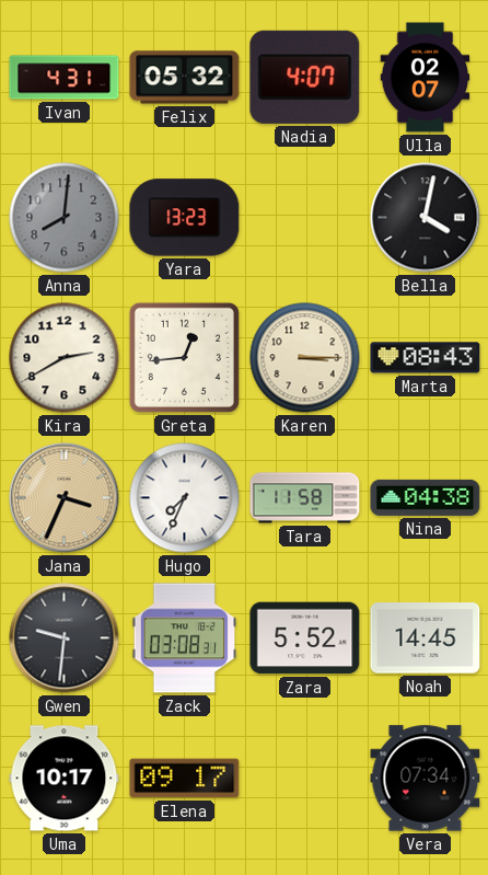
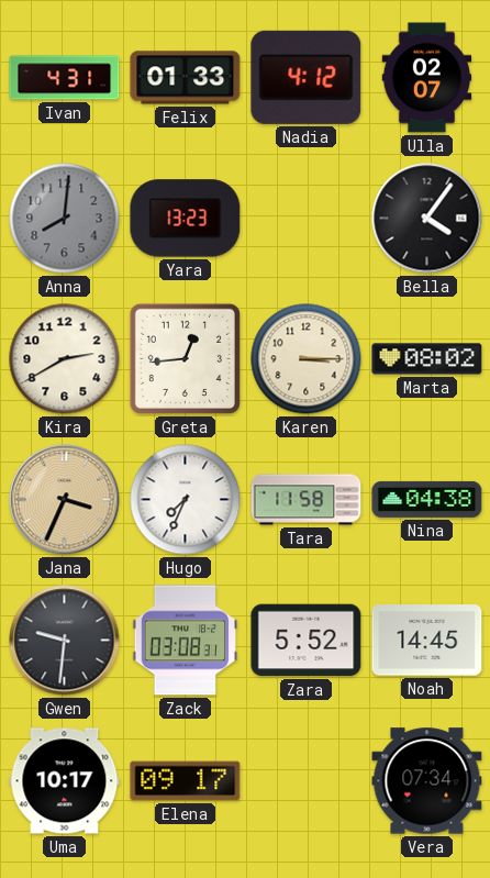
Felix: 05:32 -> 01:33
Nadia: 4:07 -> 4:12
Bella: 4:02 -> 4:06
Marta: 08:43 -> 08:02
